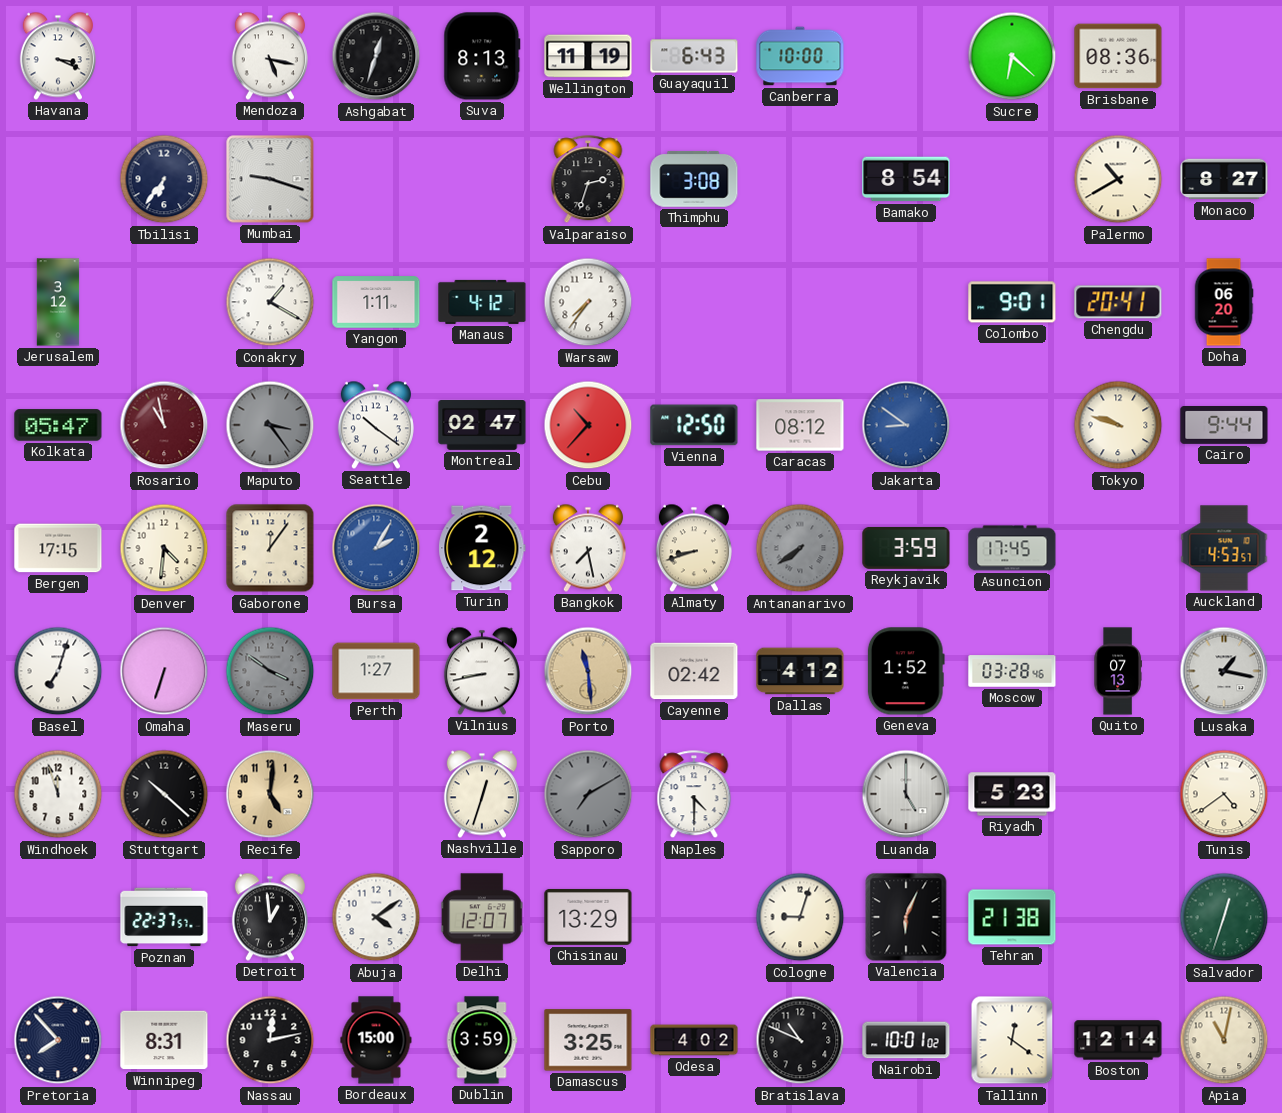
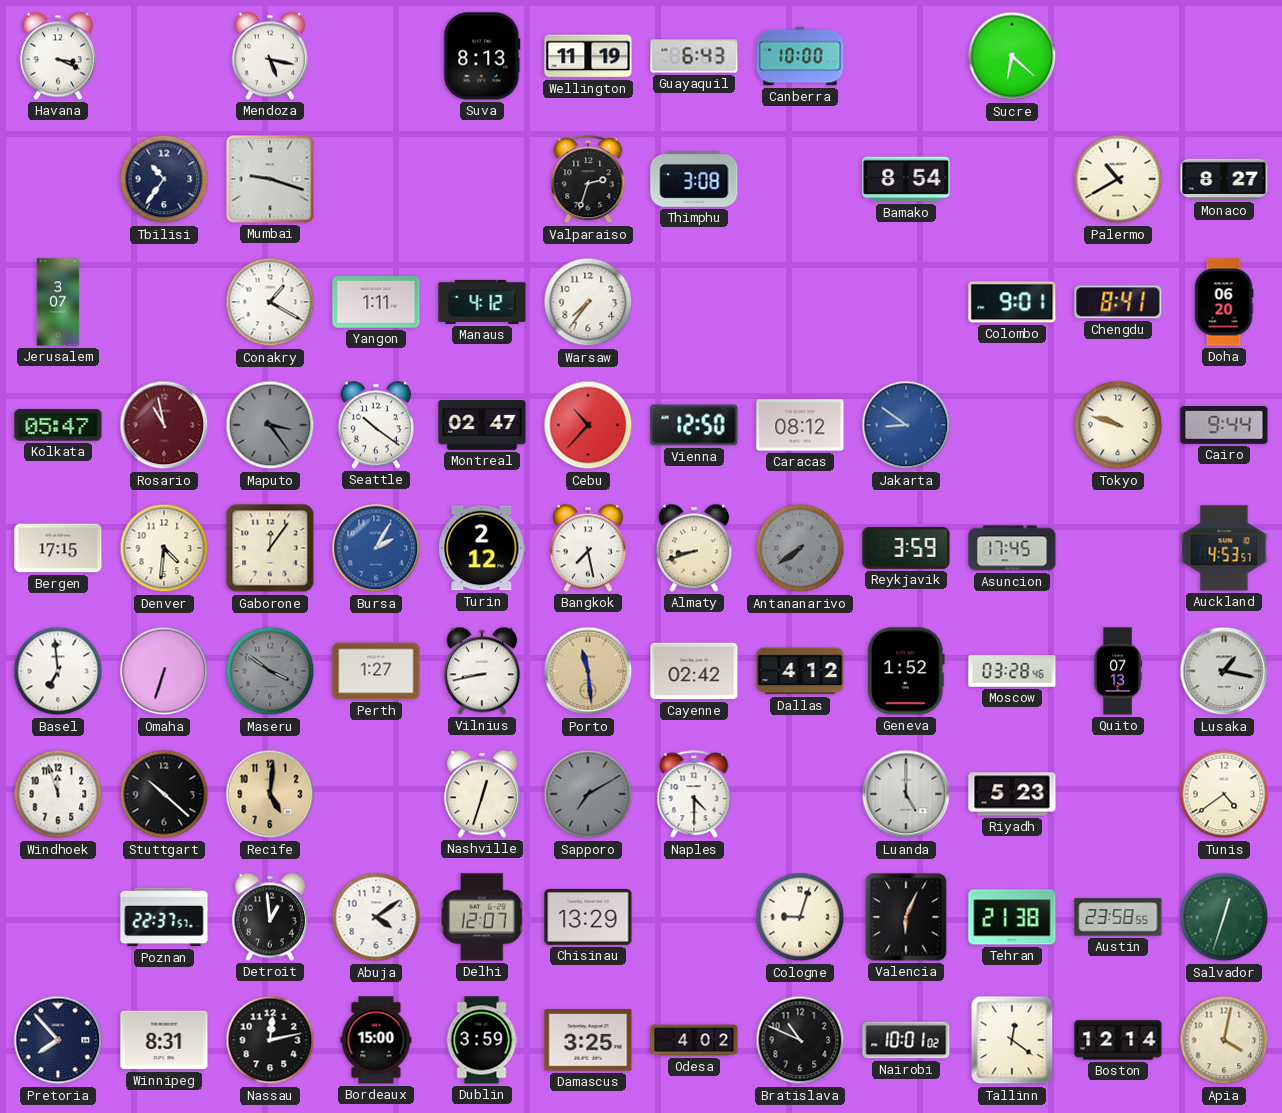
Ashgabat: 12:33 -> none
Brisbane: 08:36 -> none
Tbilisi: 6:36 -> 10:36
Jerusalem: 3:12 -> 3:07
Chengdu: 20:41 -> 8:41
Basel: 7:03 -> 6:59
Austin: none -> 23:58
Apia: 11:02 -> 4:02
